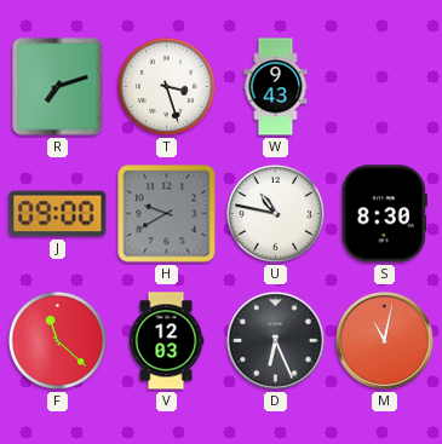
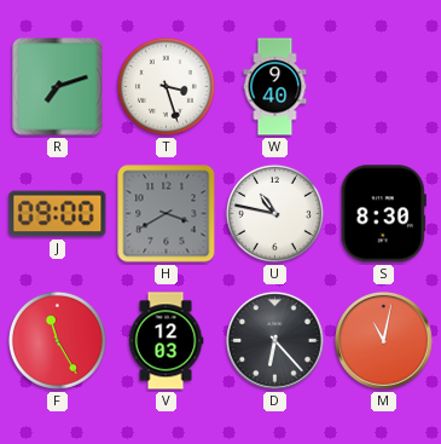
W: 9:43 -> 9:40
H: 9:40 -> 3:40
F: 11:22 -> 11:25
D: 6:26 -> 6:23
